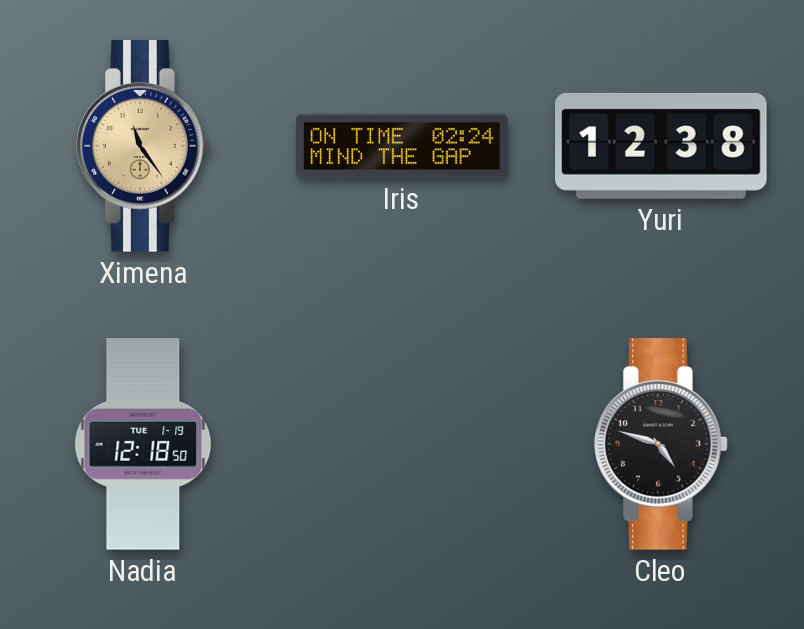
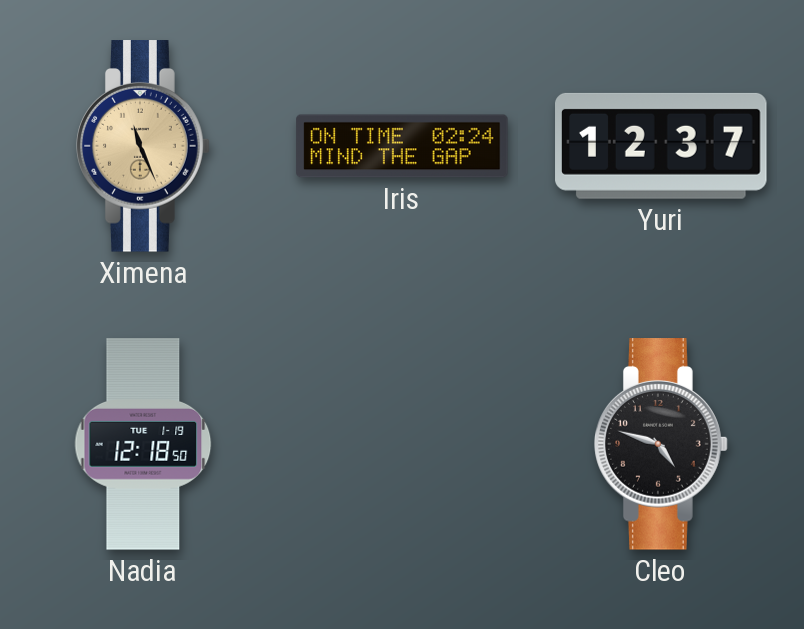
Ximena: 11:24 -> 11:26
Yuri: 12:38 -> 12:37
